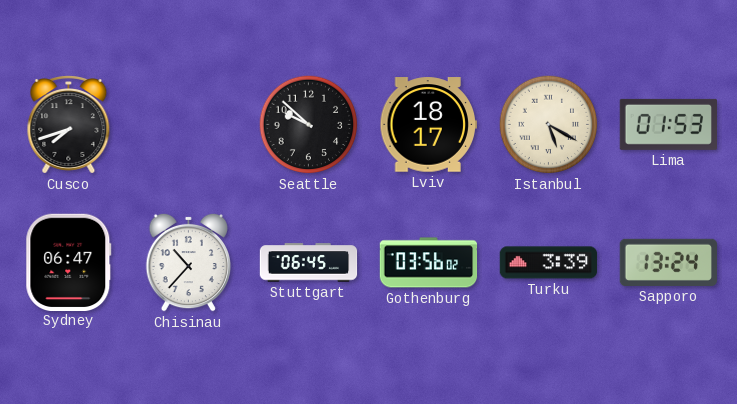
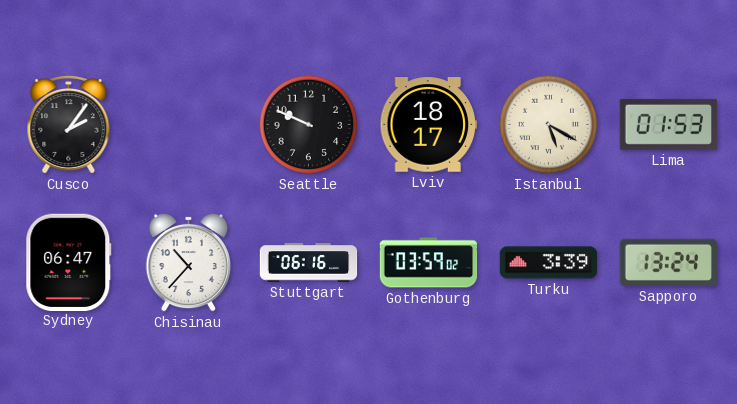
Cusco: 7:42 -> 2:06
Seattle: 9:52 -> 9:49
Stuttgart: 06:45 -> 06:16
Gothenburg: 03:56 -> 03:59
